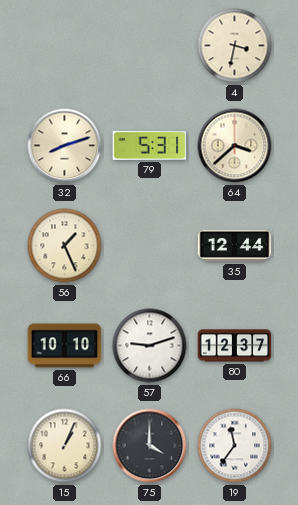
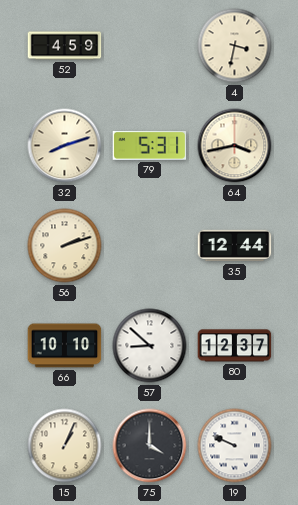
52: none -> 4:59
64: 3:38 -> 3:43
56: 1:26 -> 2:12
57: 9:12 -> 8:52
19: 11:36 -> 9:49
